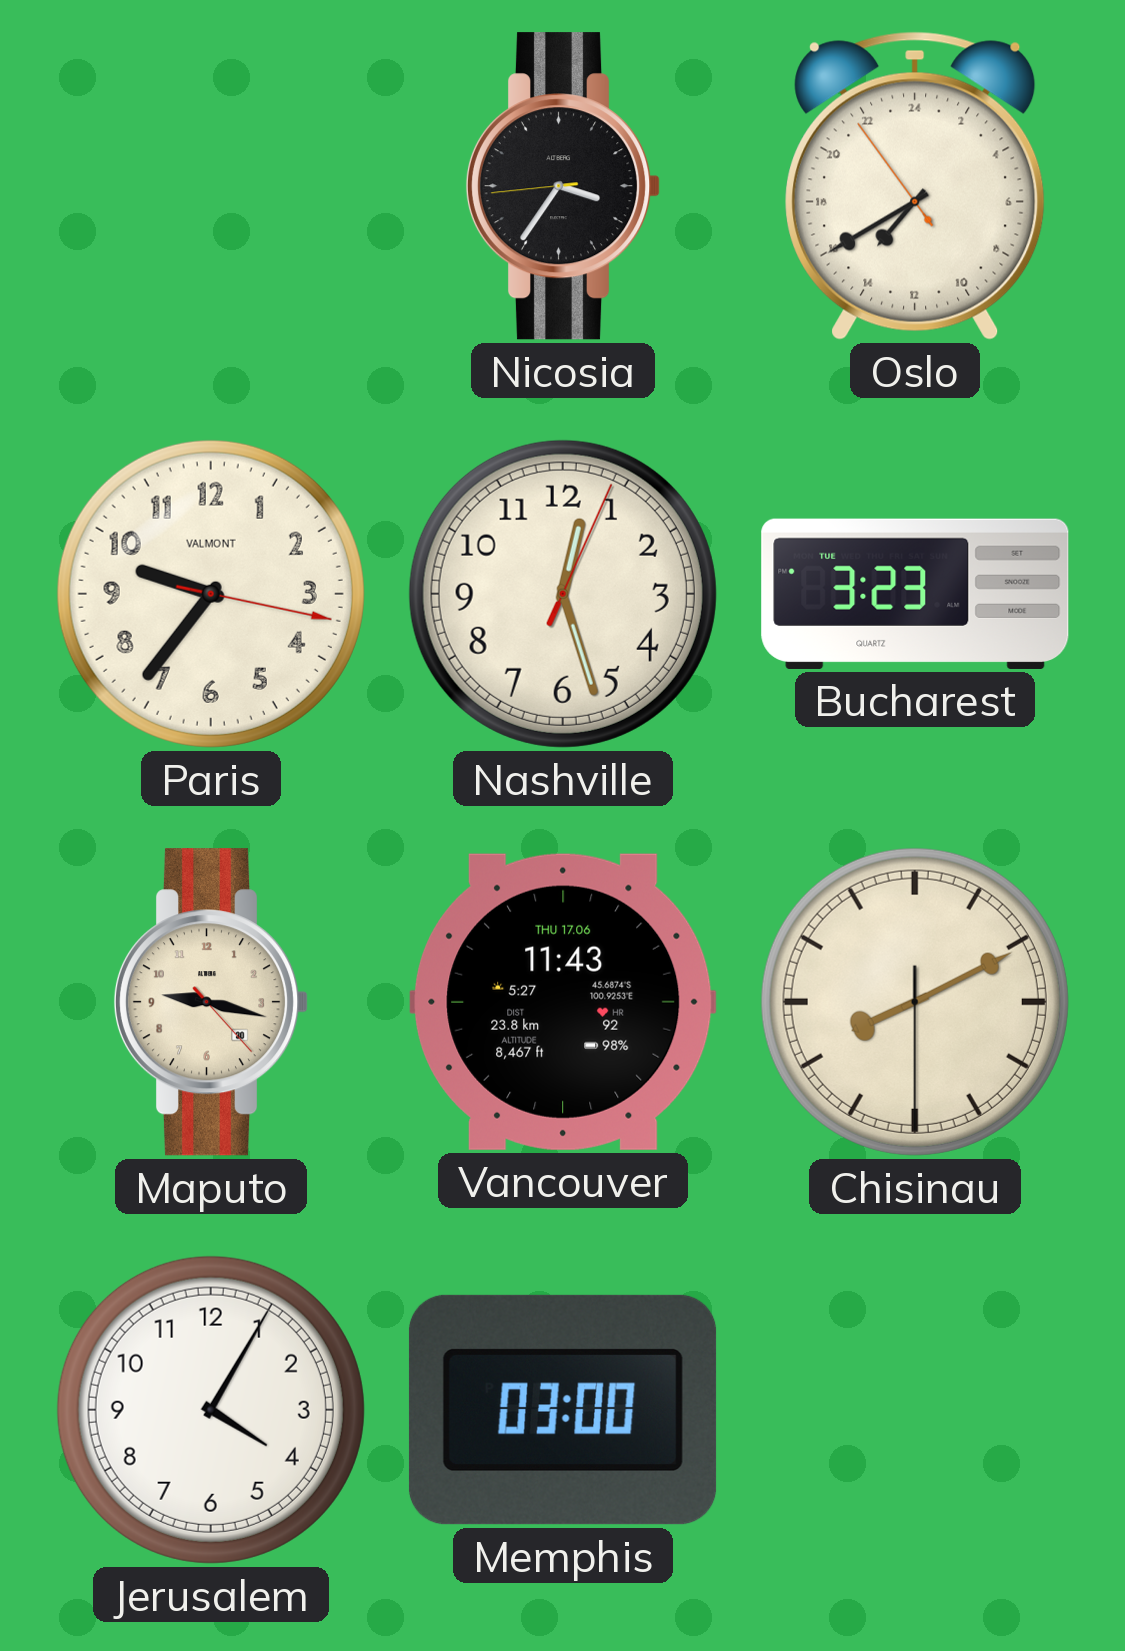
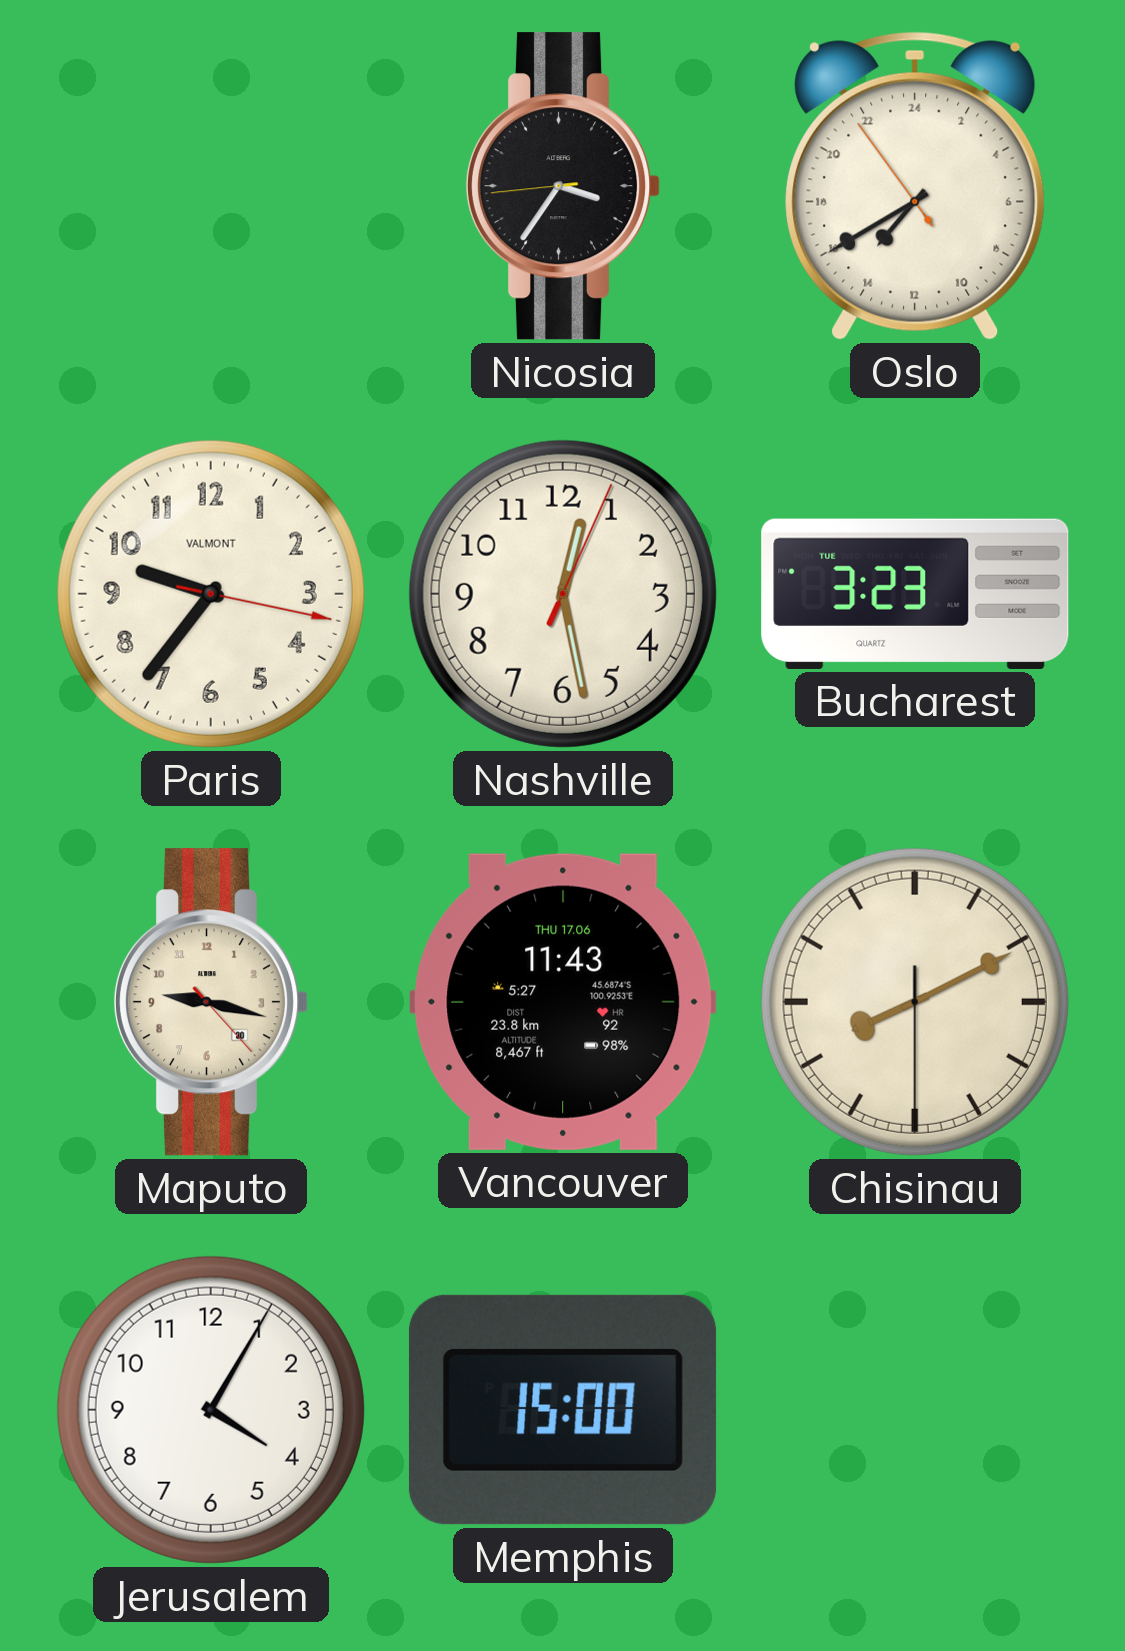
Nashville: 12:27 -> 12:28
Memphis: 03:00 -> 15:00
